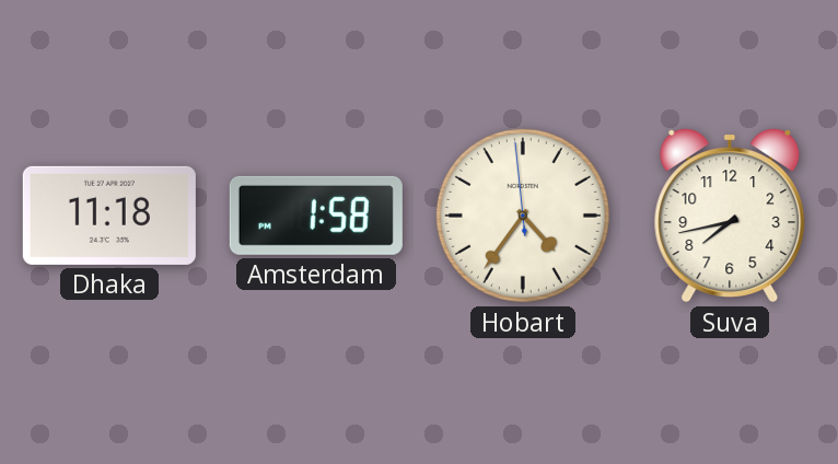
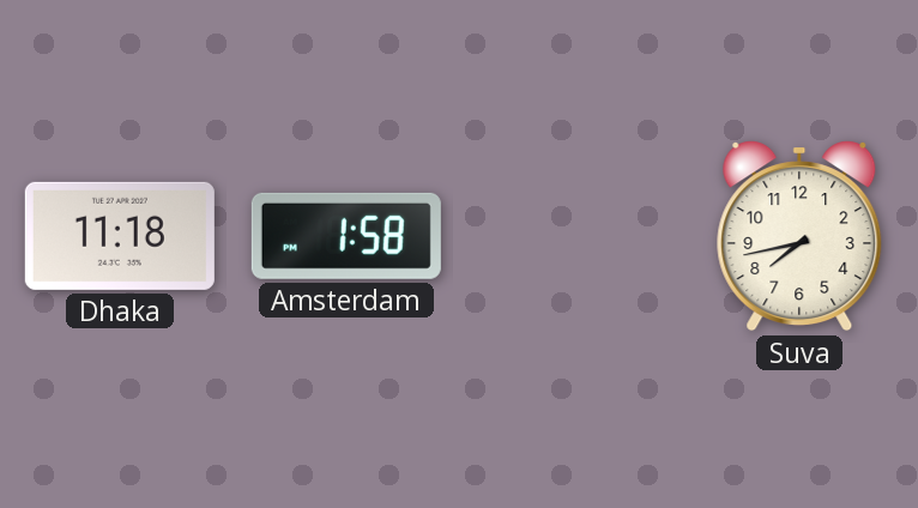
Hobart: 4:35 -> none
